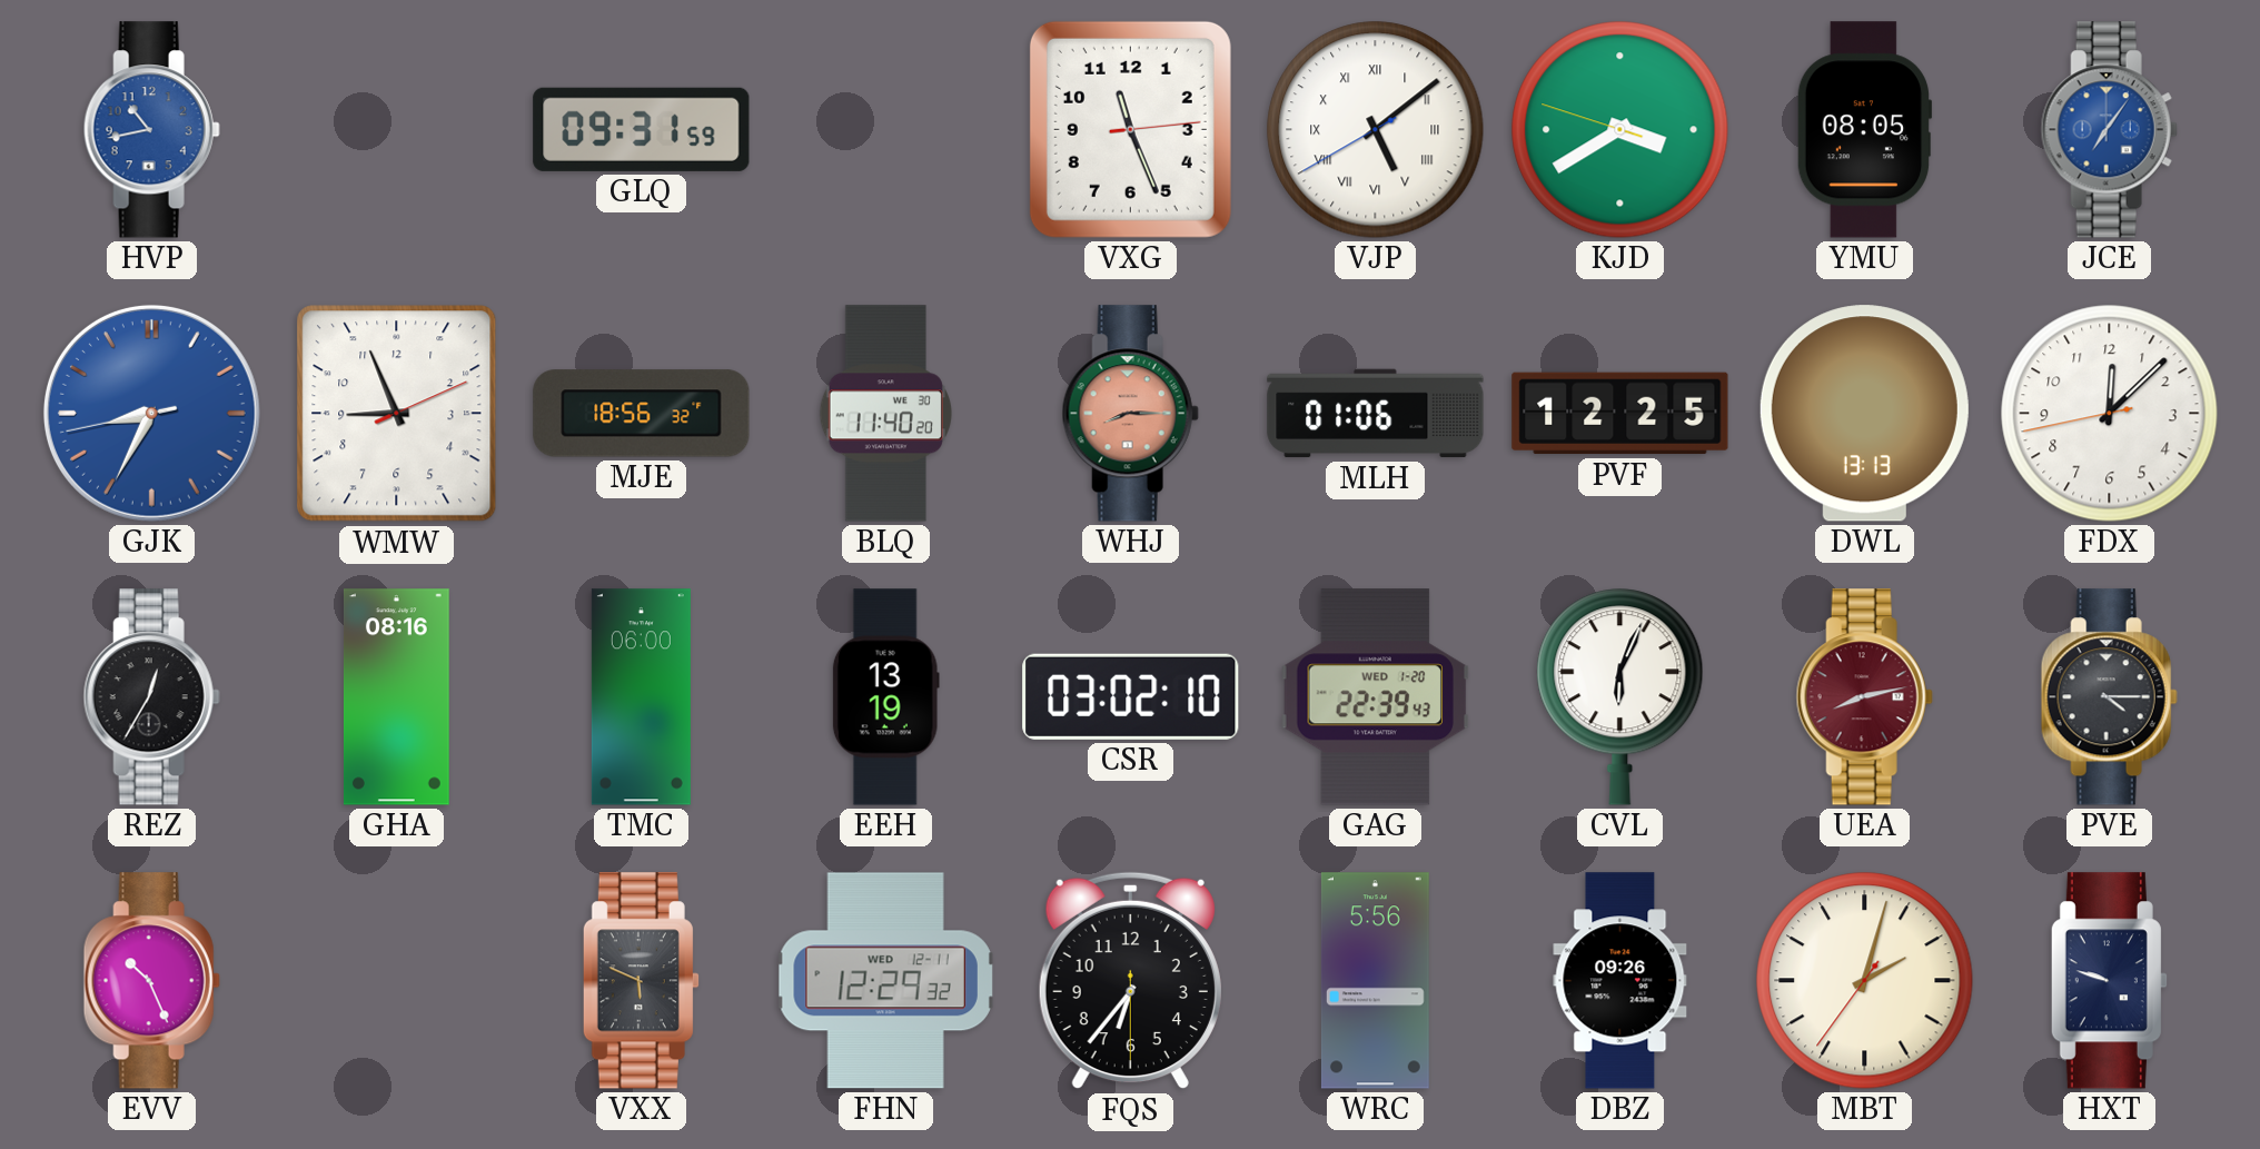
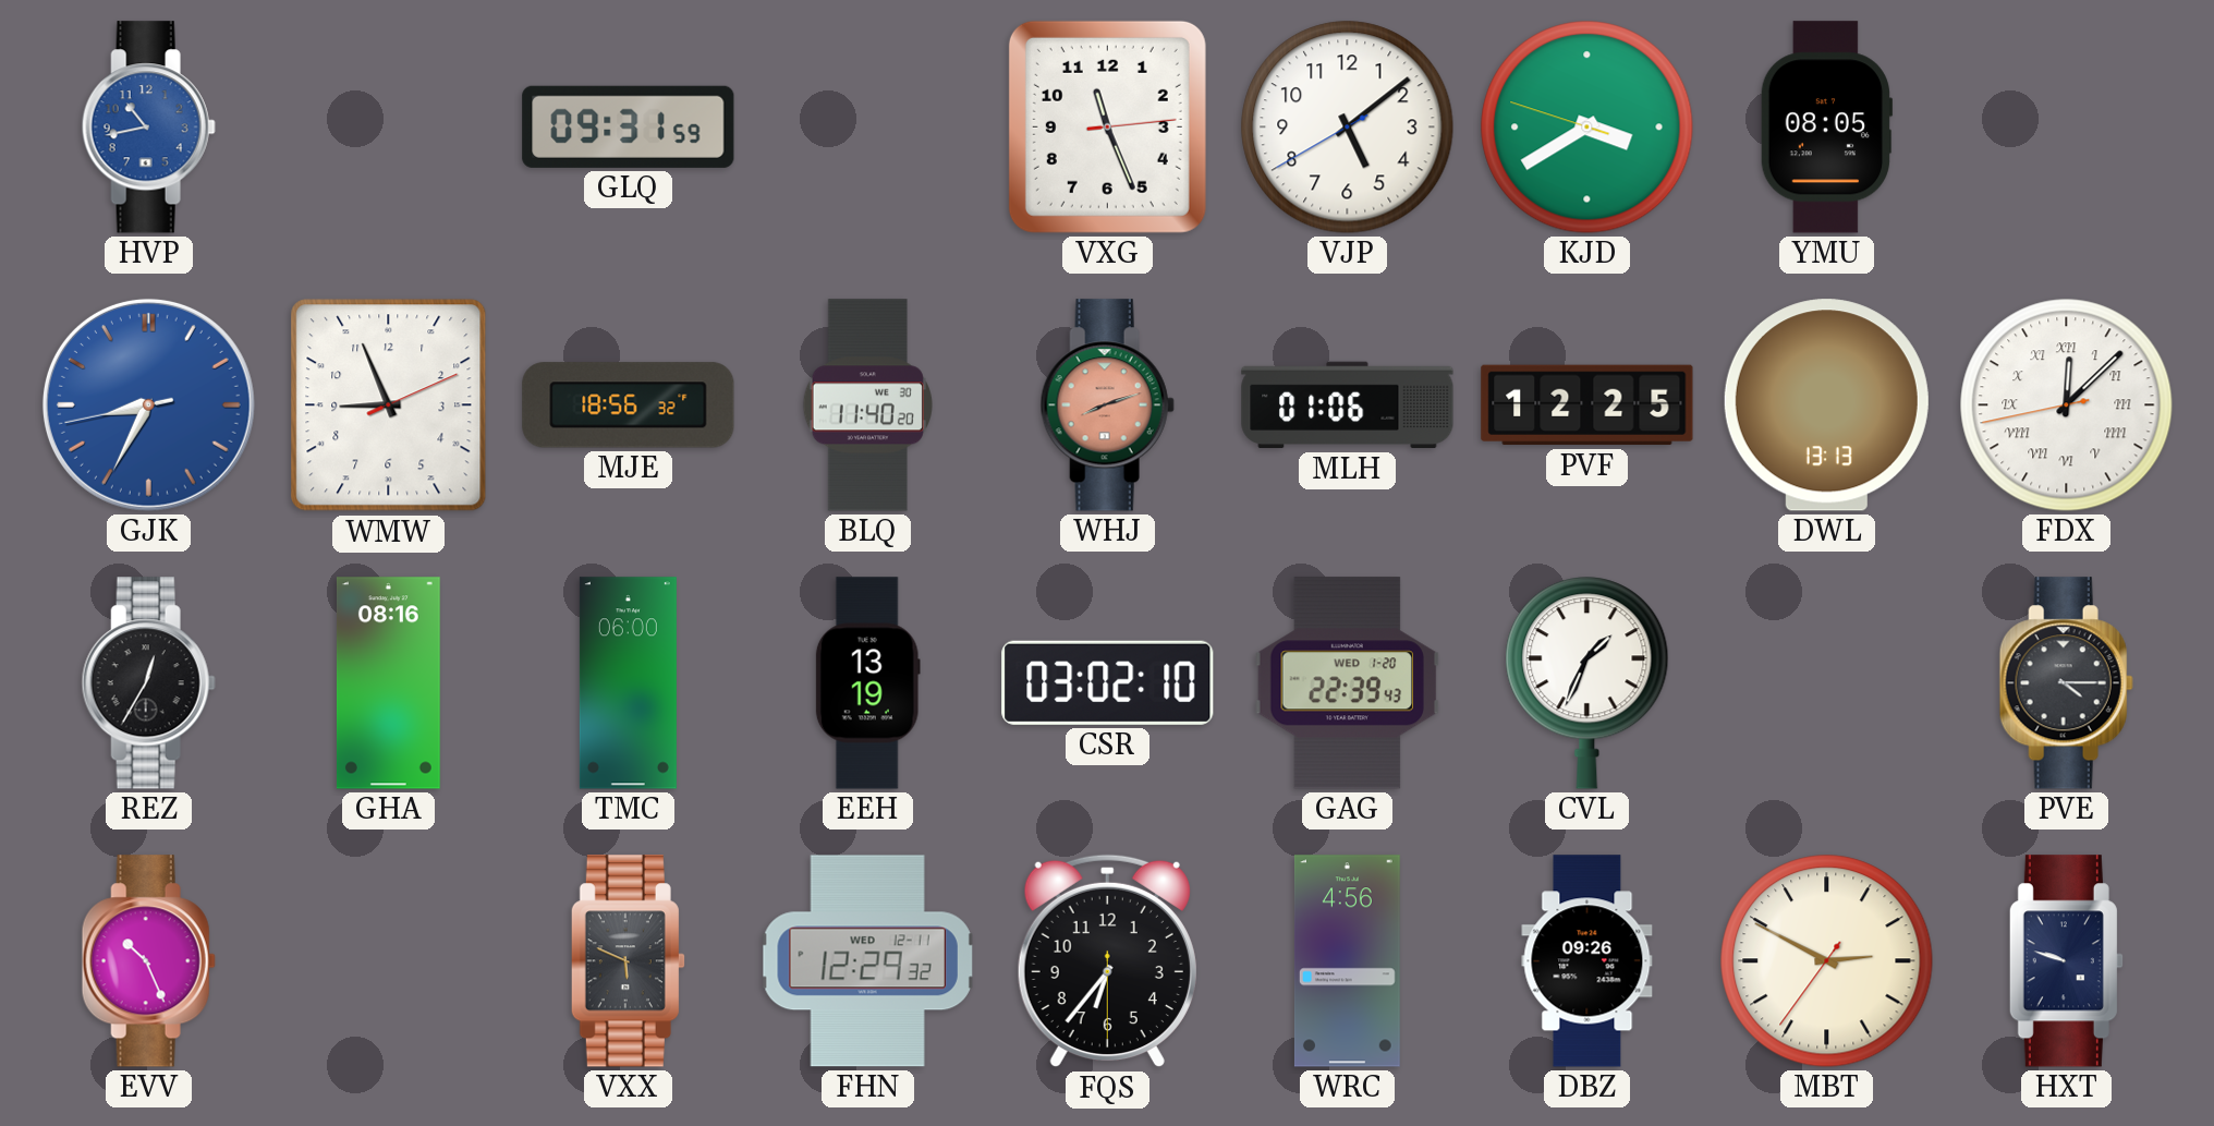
VJP numerals: Roman -> Arabic
JCE: 7:06 -> none
WHJ: 8:15 -> 8:12
FDX numerals: Arabic -> Roman
CVL: 6:04 -> 1:34
UEA: 8:13 -> none
WRC: 5:56 -> 4:56
MBT: 2:02 -> 2:49
